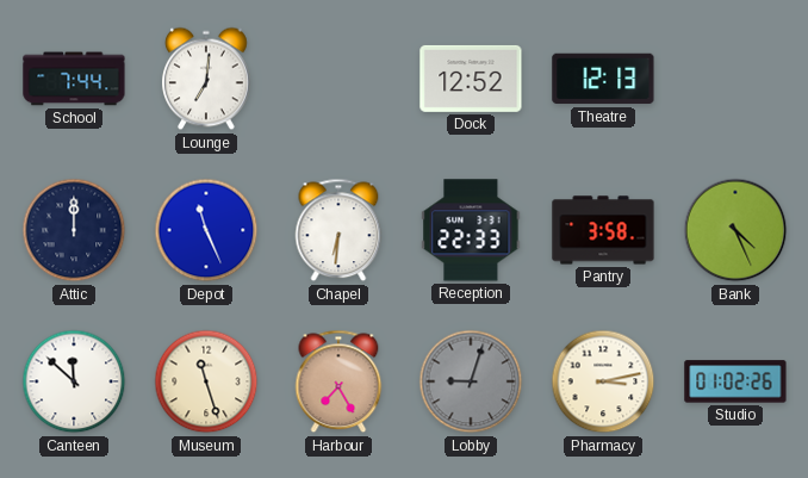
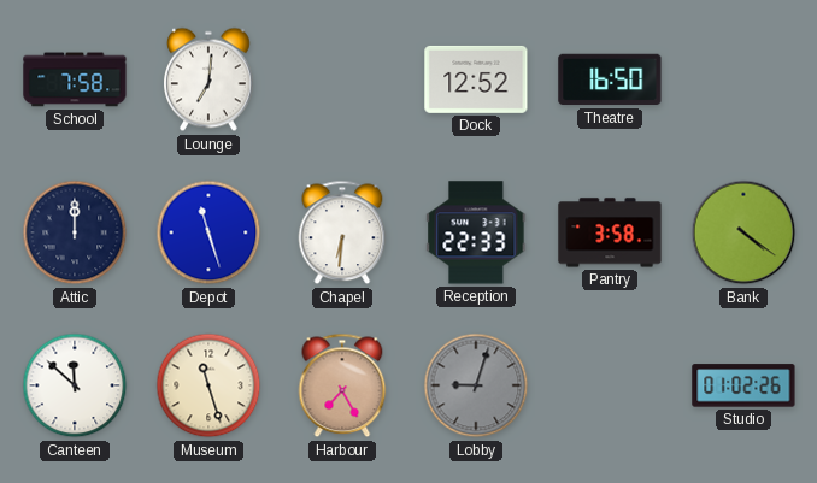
School: 7:44 -> 7:58
Theatre: 12:13 -> 16:50
Depot: 11:26 -> 11:27
Bank: 4:26 -> 4:21
Pharmacy: 3:13 -> none
